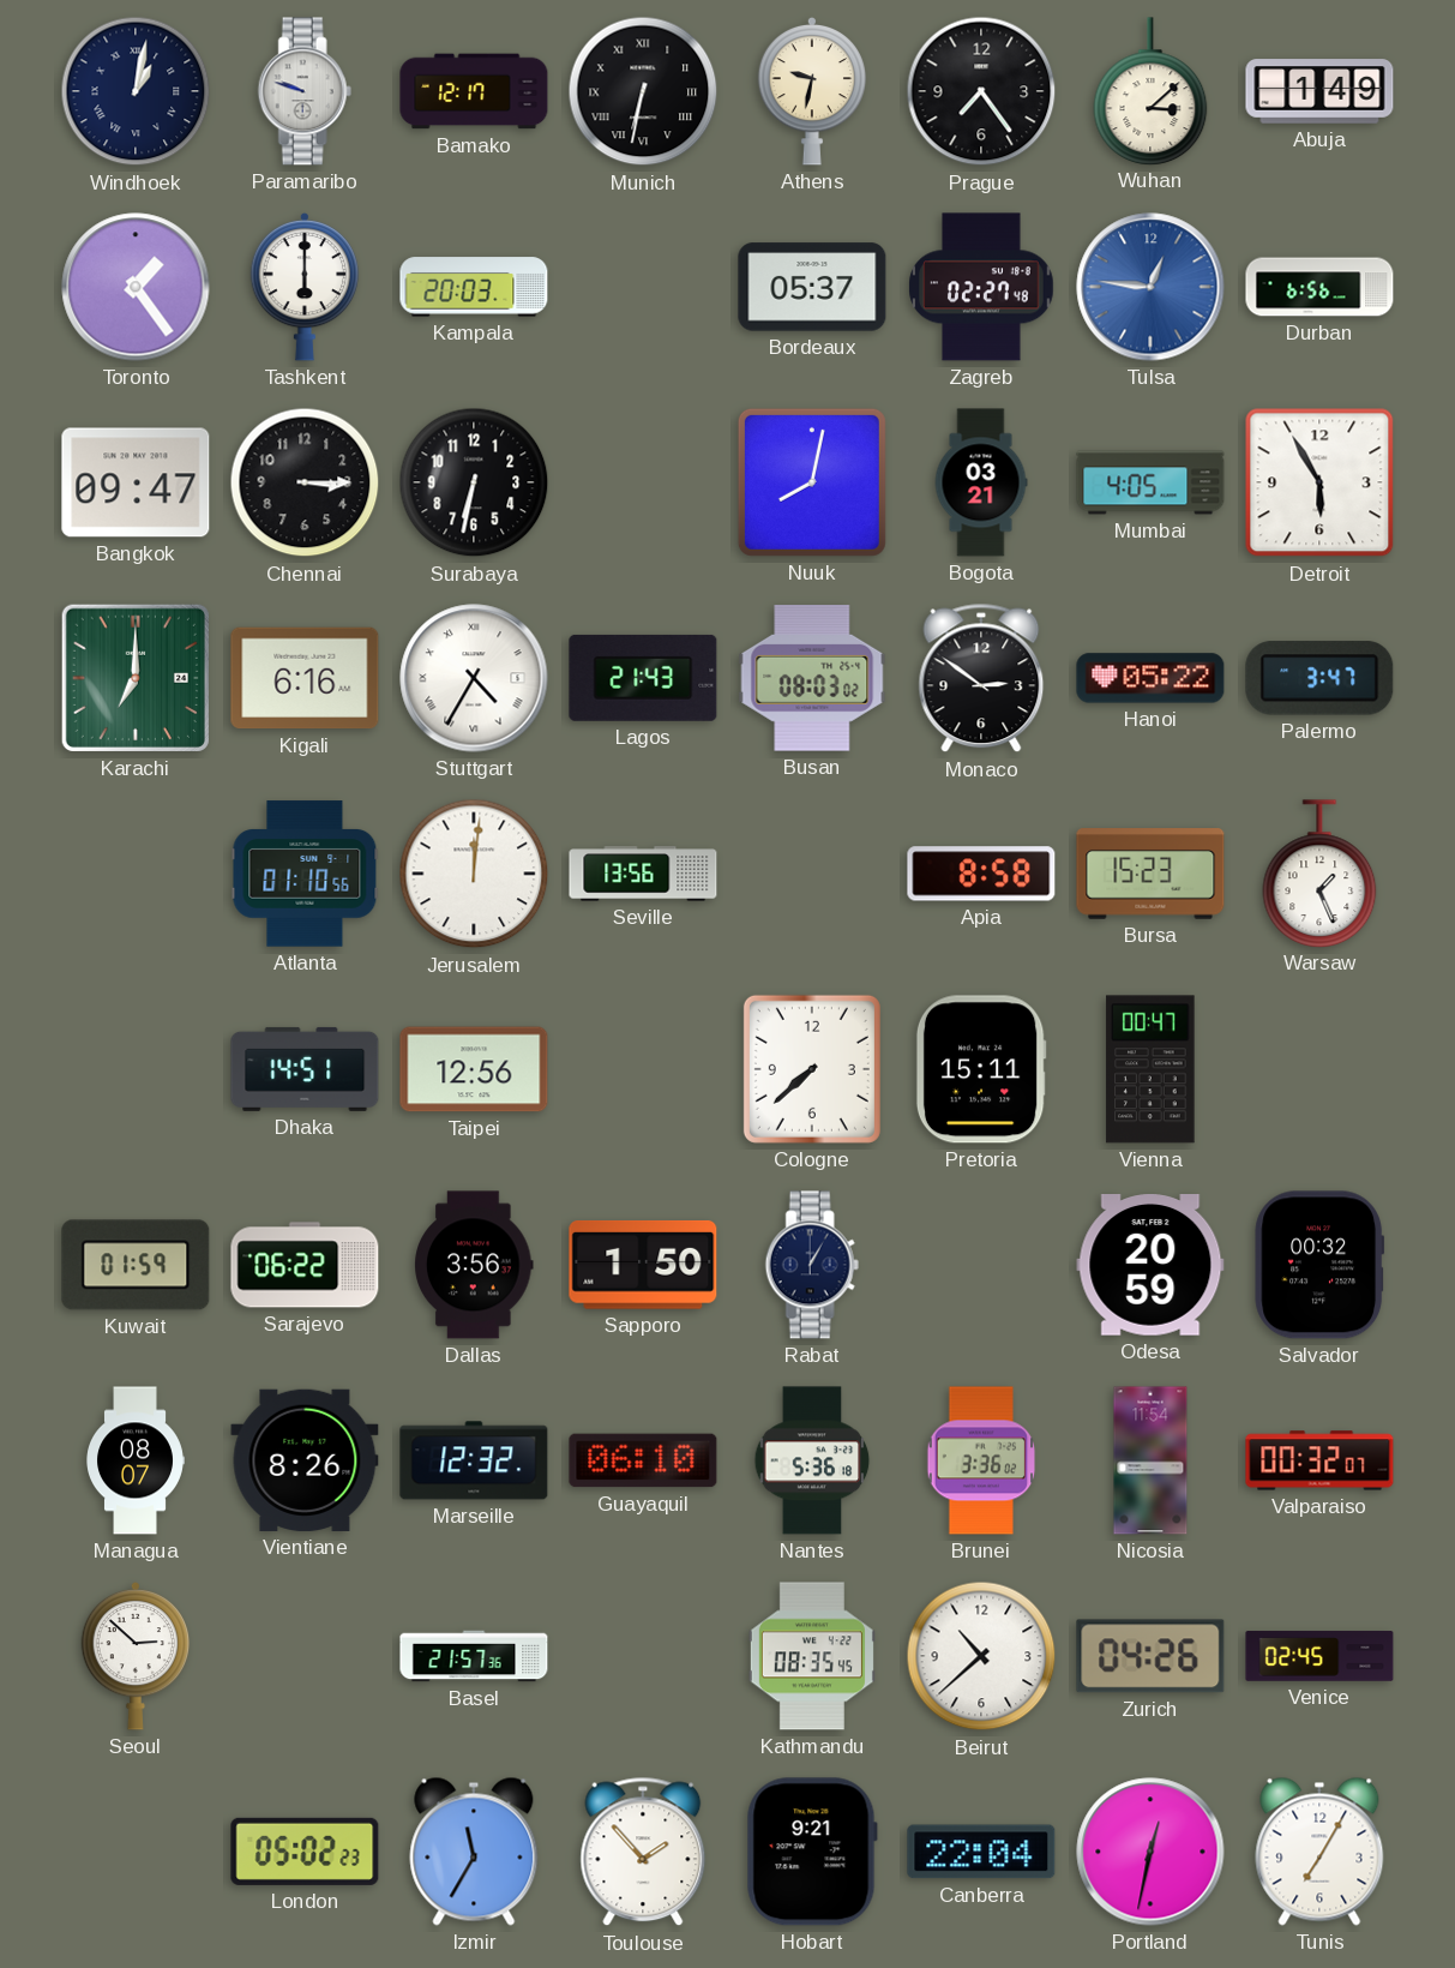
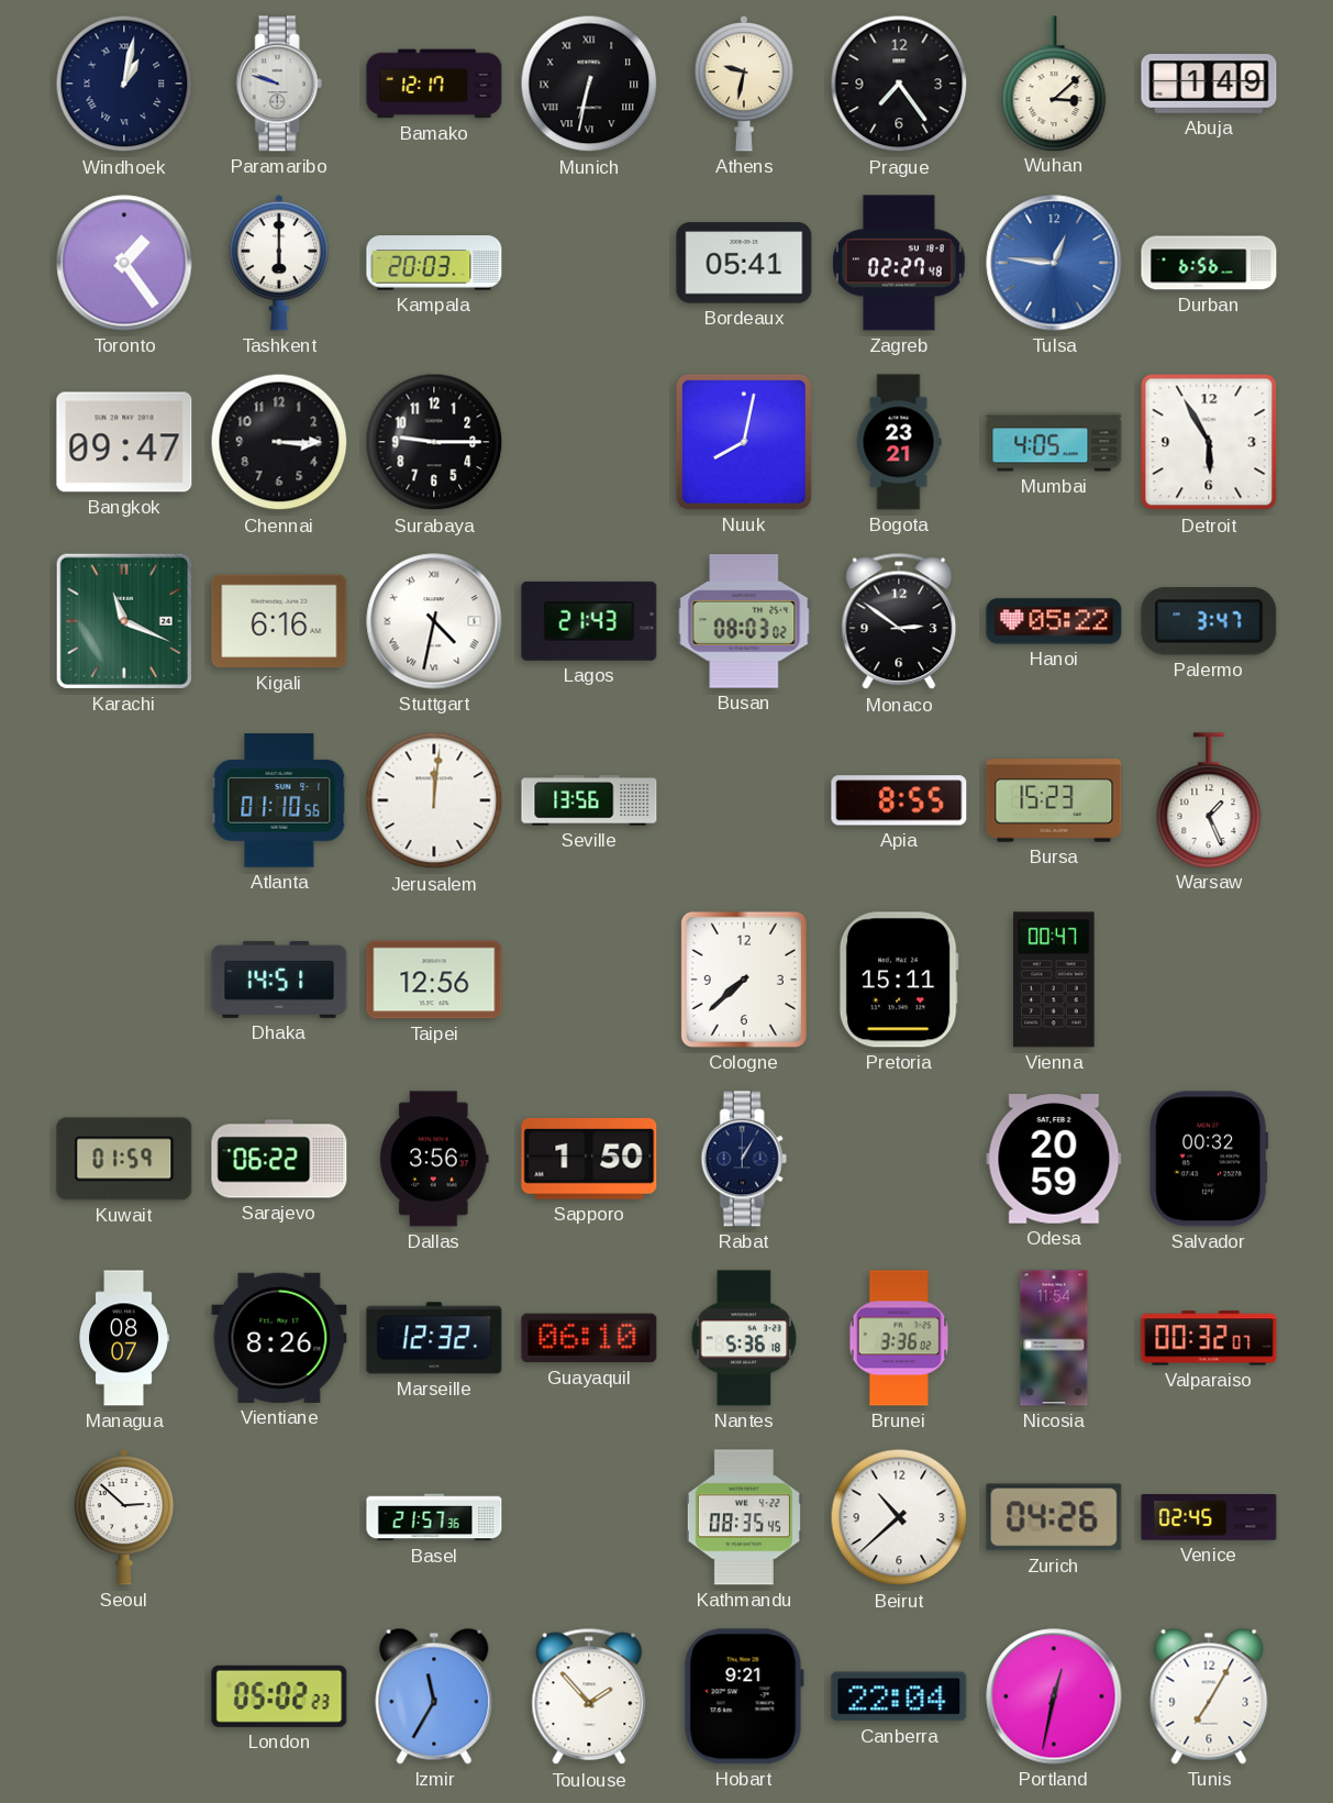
Bordeaux: 05:37 -> 05:41
Surabaya: 6:32 -> 9:15
Bogota: 03:21 -> 23:21
Karachi: 7:00 -> 11:19
Stuttgart: 4:35 -> 4:32
Apia: 8:58 -> 8:55
